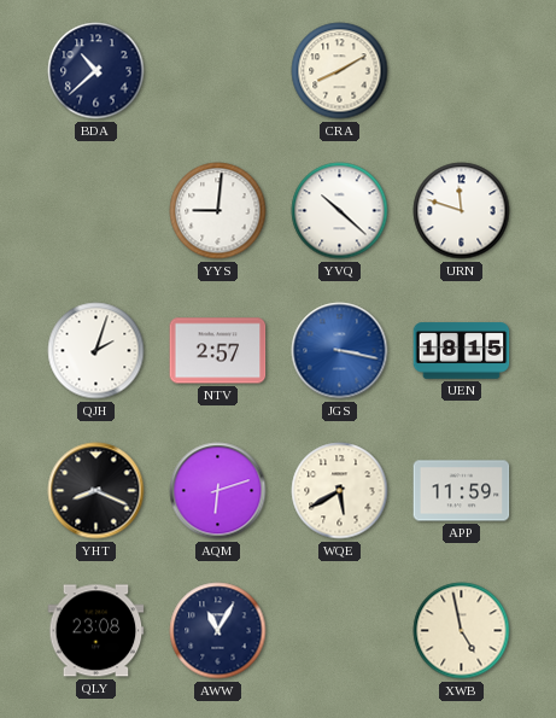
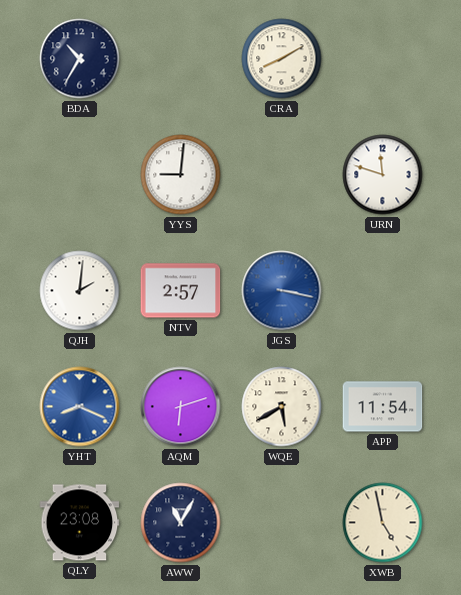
BDA: 10:38 -> 10:35
YVQ: 10:22 -> none
QJH: 2:03 -> 2:01
UEN: 18:15 -> none
YHT dial: black -> blue
APP: 11:59 -> 11:54
